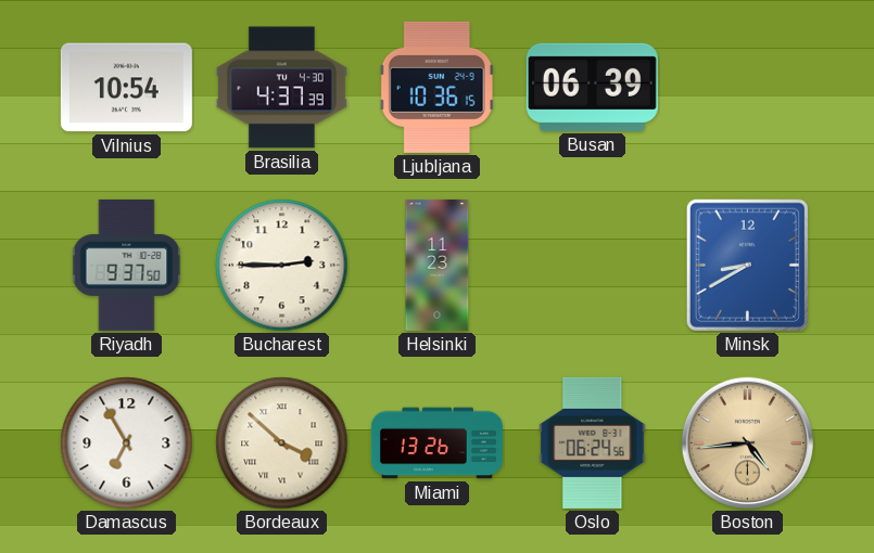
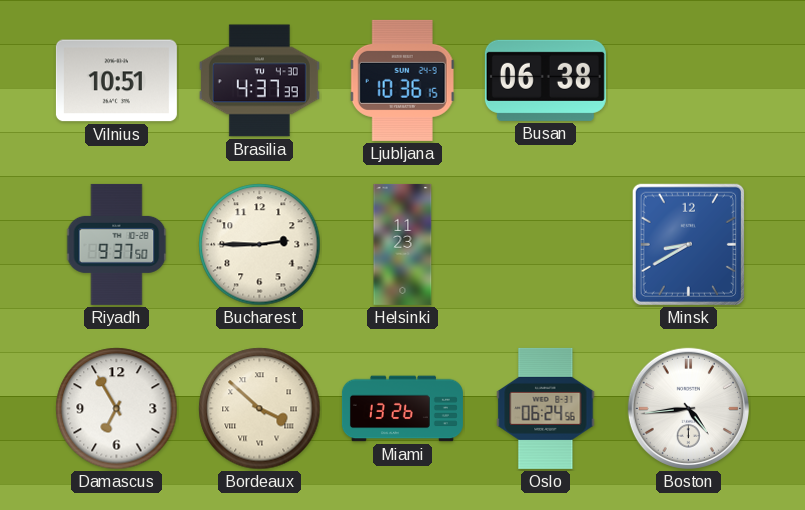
Vilnius: 10:54 -> 10:51
Busan: 06:39 -> 06:38
Boston dial: champagne -> white
